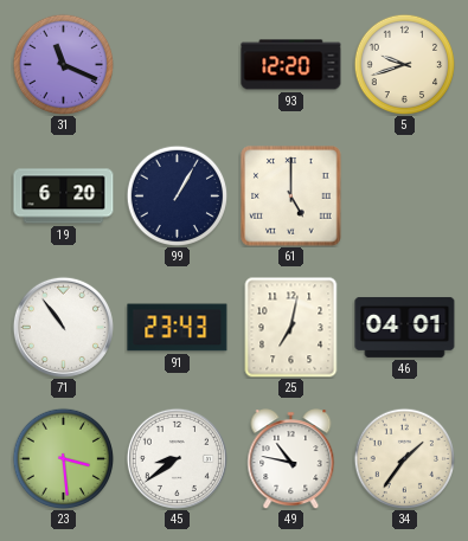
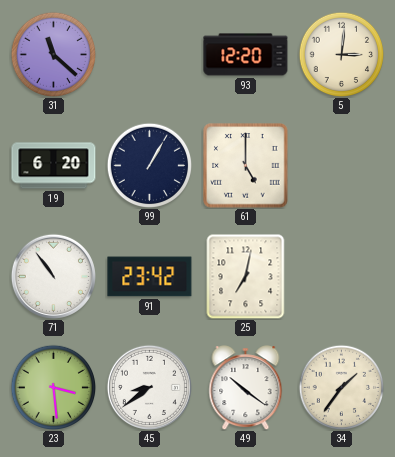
31: 11:19 -> 11:22
5: 9:42 -> 3:01
91: 23:43 -> 23:42
46: 04:01 -> none
49: 10:47 -> 10:21
